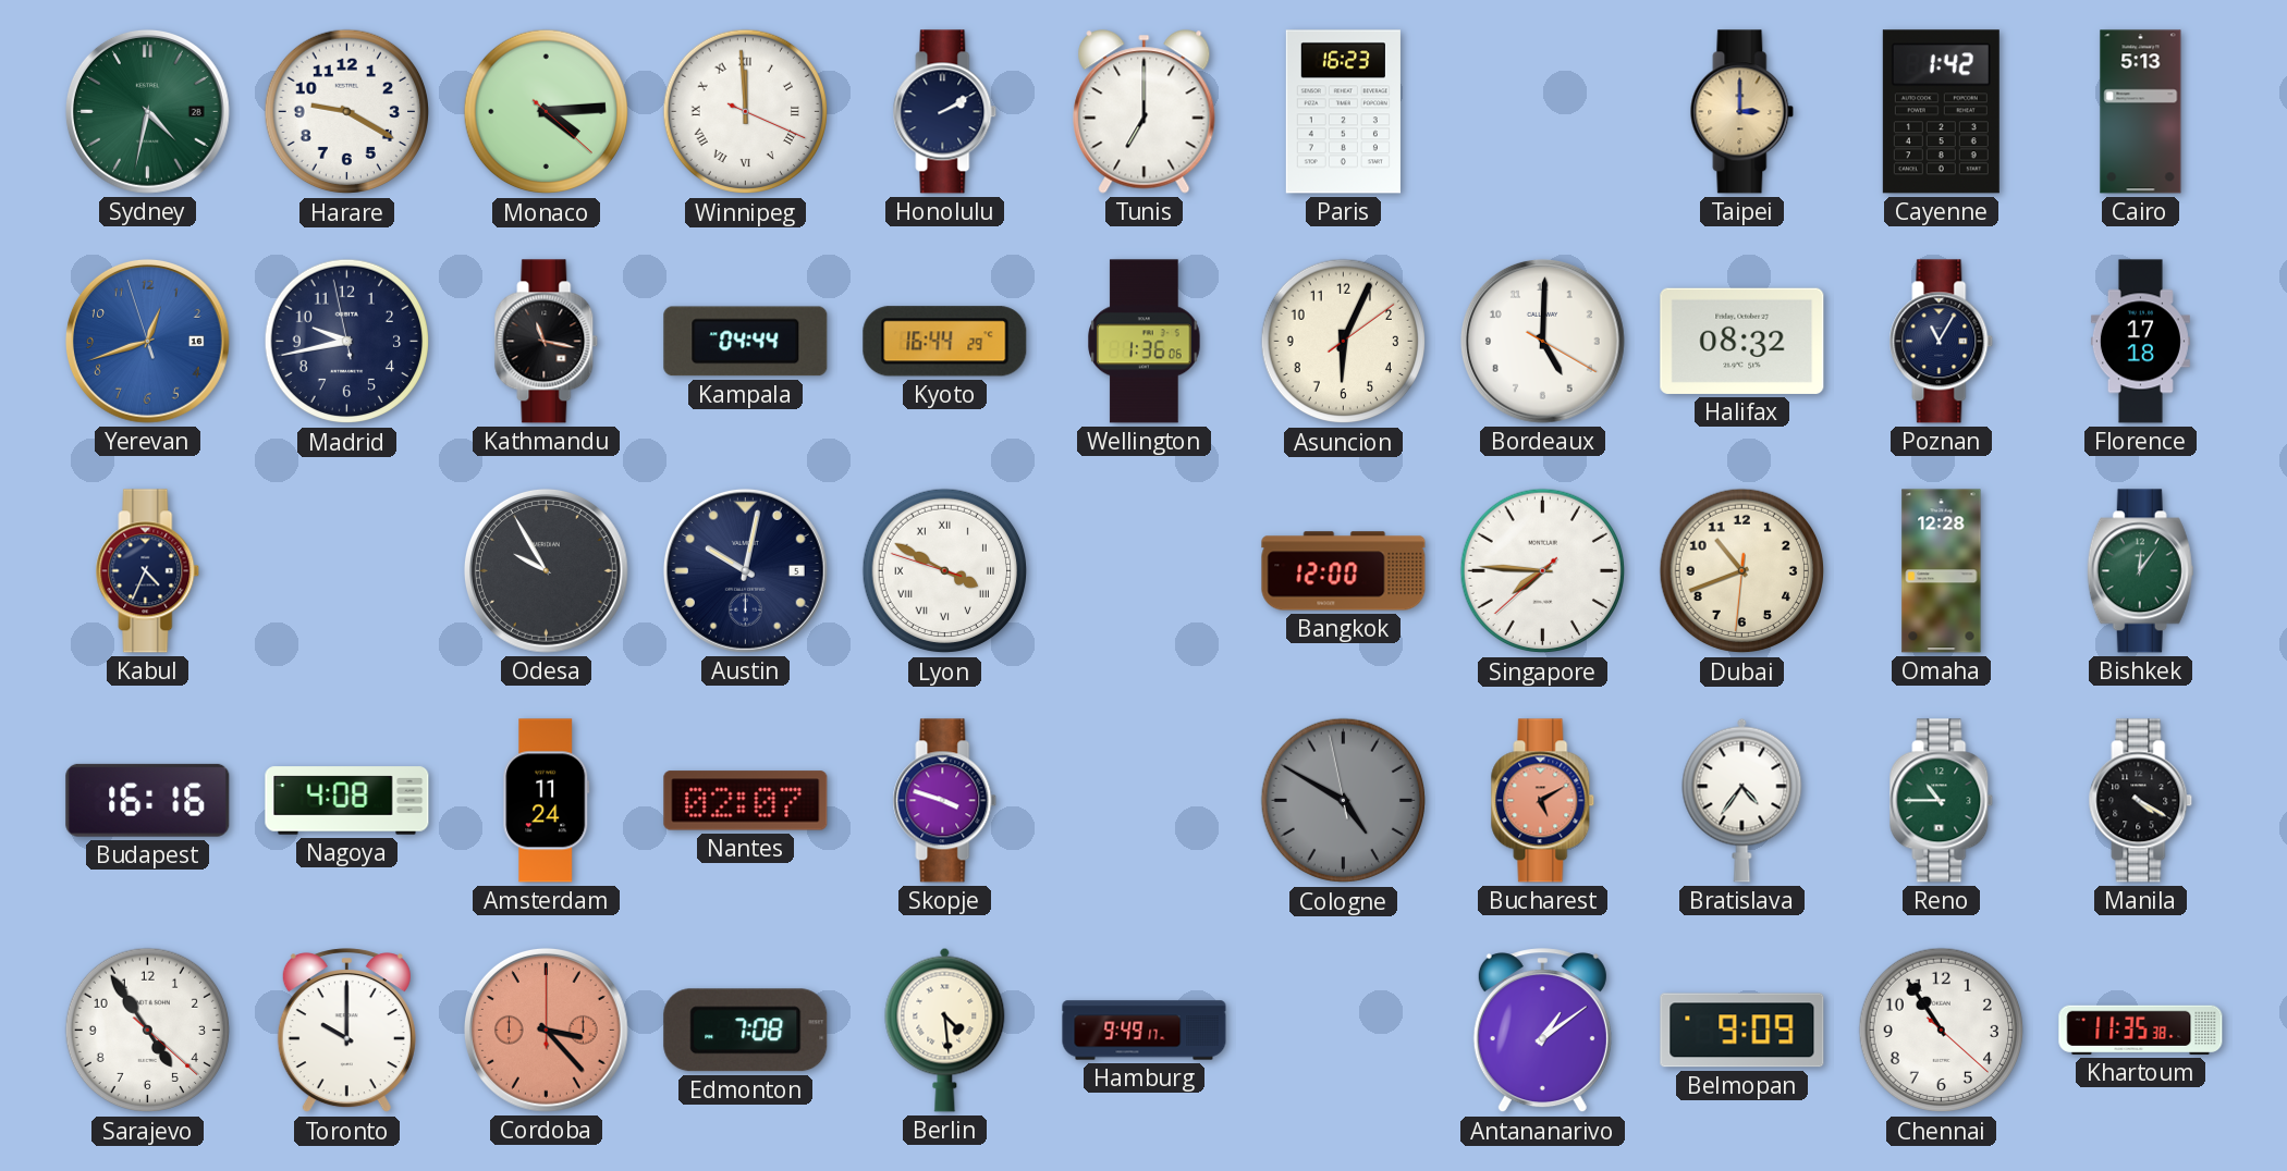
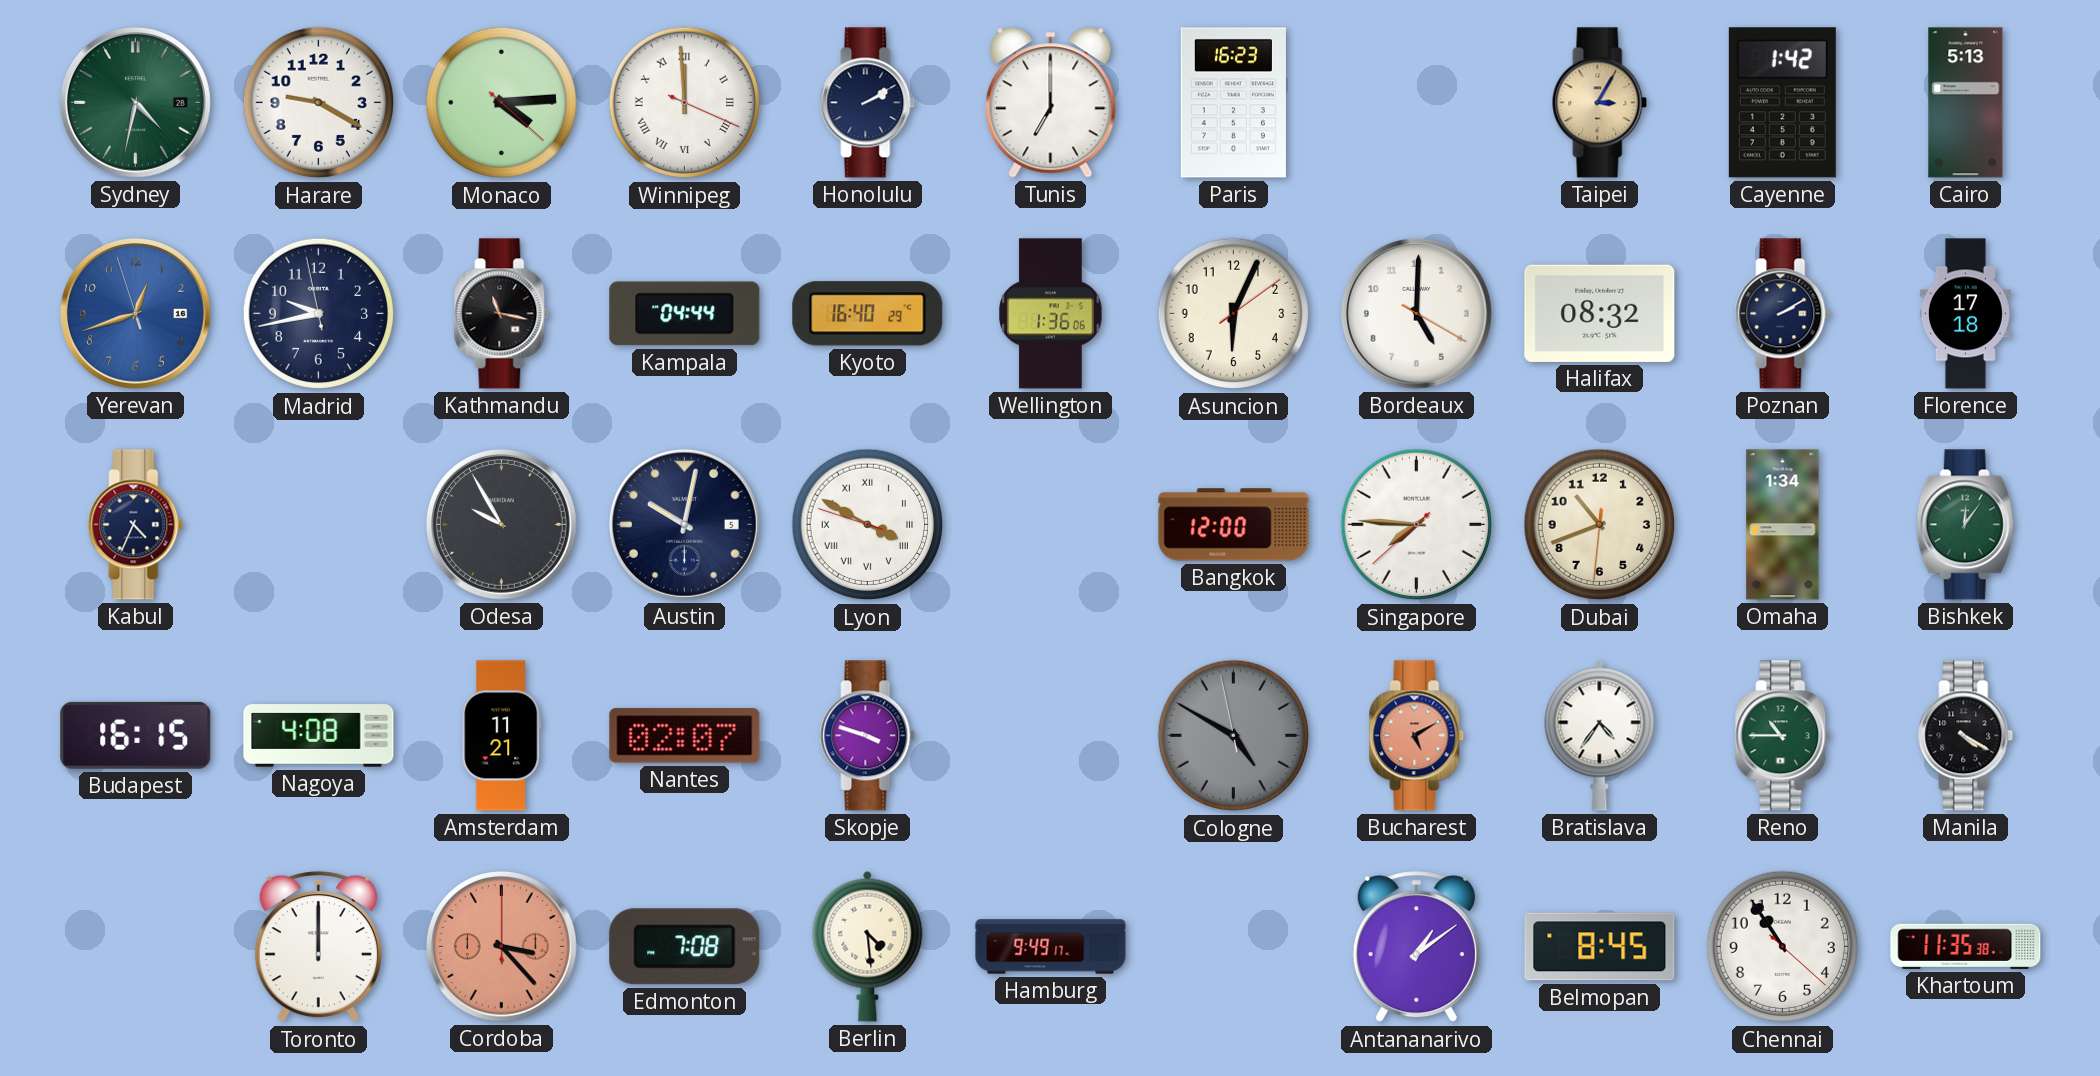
Taipei: 3:00 -> 3:05
Kyoto: 16:44 -> 16:40
Poznan: 11:05 -> 2:10
Omaha: 12:28 -> 1:34
Budapest: 16:16 -> 16:15
Amsterdam: 11:24 -> 11:21
Sarajevo: 4:54 -> none
Toronto: 10:00 -> 12:00
Belmopan: 9:09 -> 8:45
